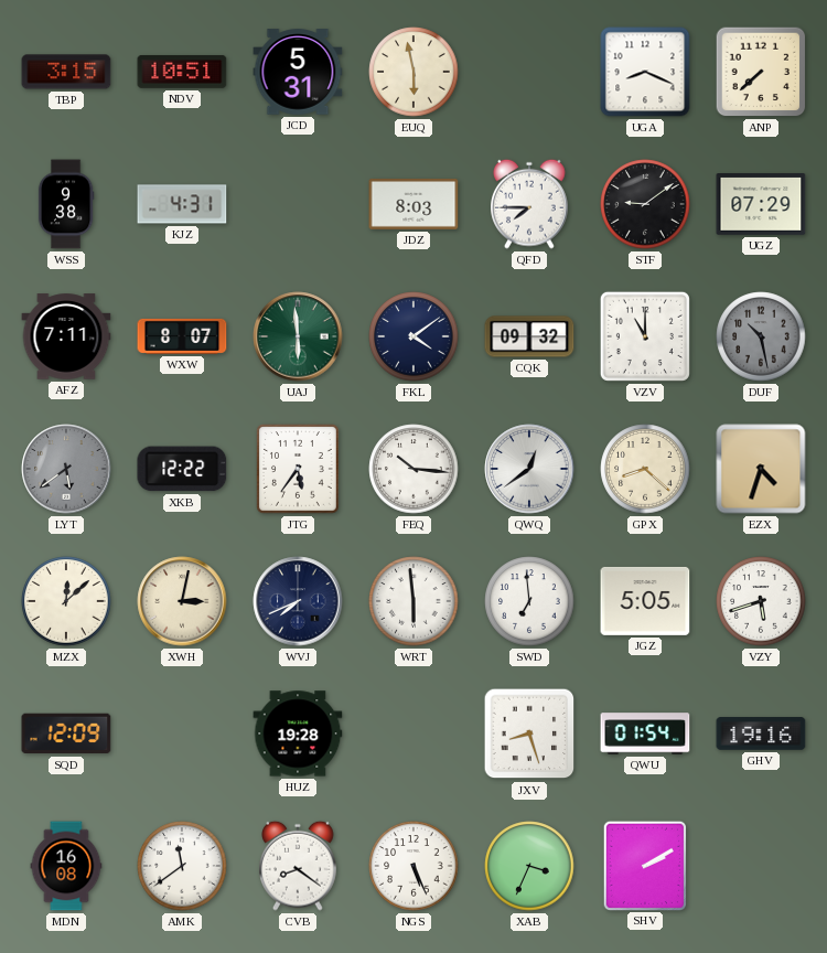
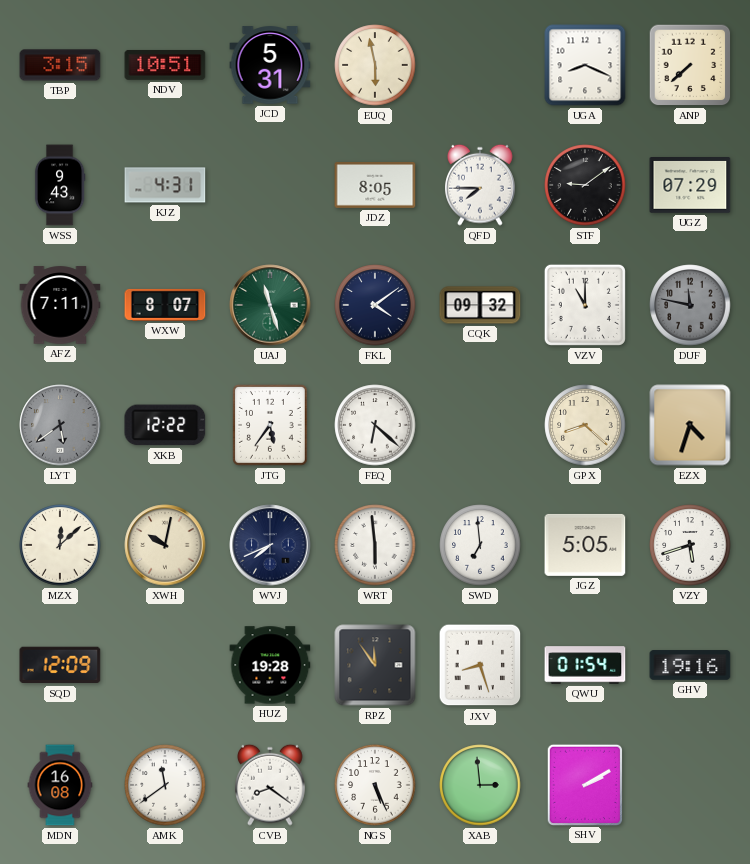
WSS: 9:38 -> 9:43
JDZ: 8:03 -> 8:05
UAJ: 5:59 -> 11:27
DUF: 10:28 -> 11:47
FEQ: 10:16 -> 6:22
QWQ: 12:39 -> none
XWH: 3:02 -> 10:02
RPZ: none -> 11:54
XAB: 3:34 -> 2:59
